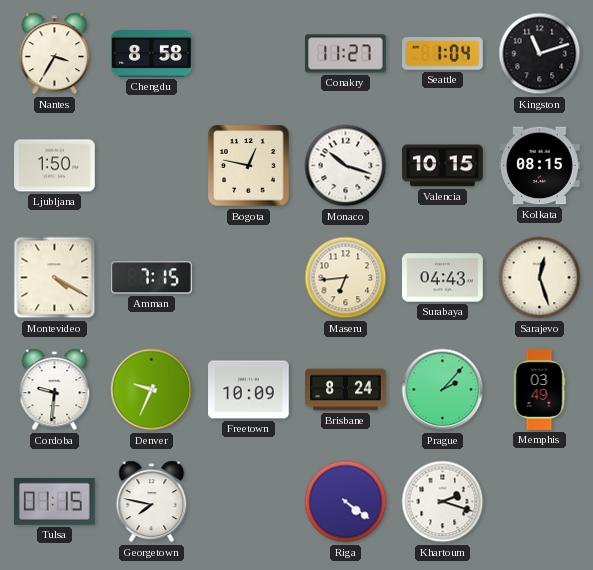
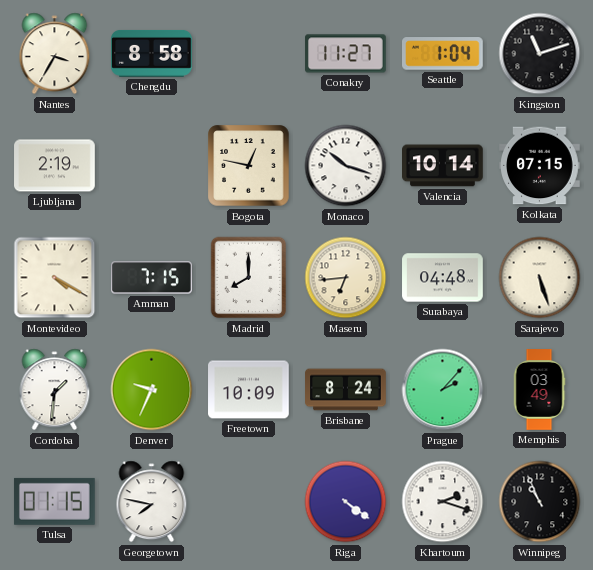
Ljubljana: 1:50 -> 2:19
Valencia: 10:15 -> 10:14
Kolkata: 08:15 -> 07:15
Madrid: none -> 8:00
Surabaya: 04:43 -> 04:48
Sarajevo: 12:27 -> 5:27
Cordoba: 9:31 -> 1:31
Winnipeg: none -> 10:56
